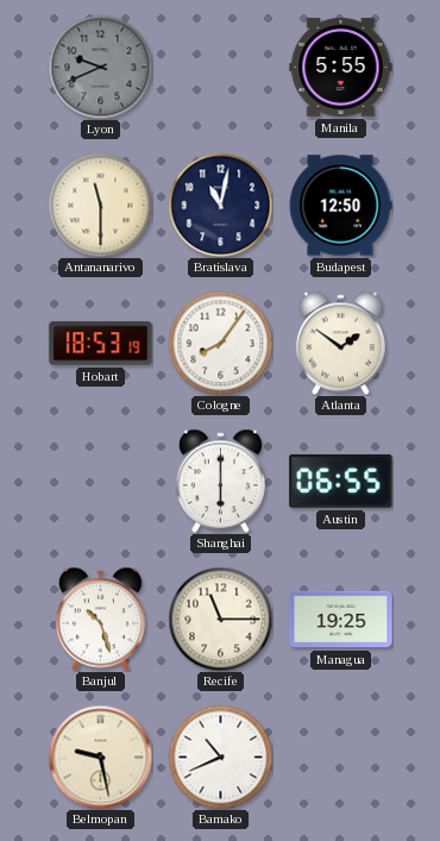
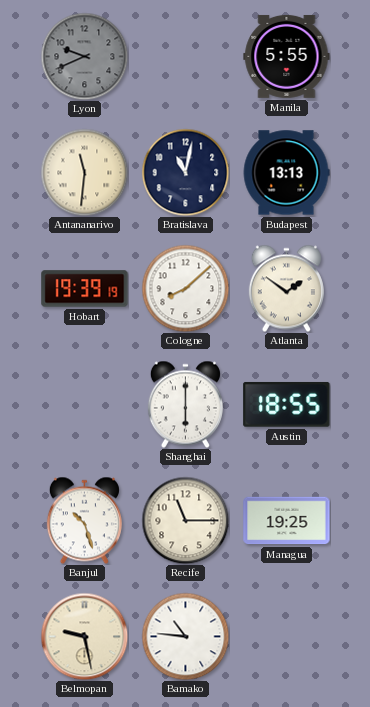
Antananarivo: 11:30 -> 11:31
Budapest: 12:50 -> 13:13
Hobart: 18:53 -> 19:39
Cologne: 8:06 -> 8:08
Austin: 06:55 -> 18:55
Bamako: 10:41 -> 10:46
